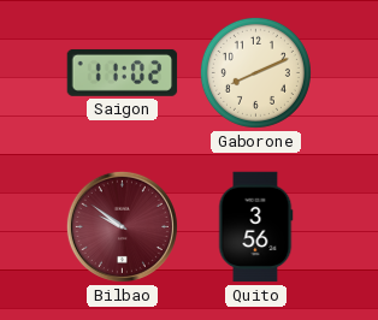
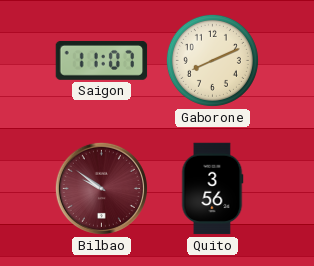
Saigon: 11:02 -> 11:07
